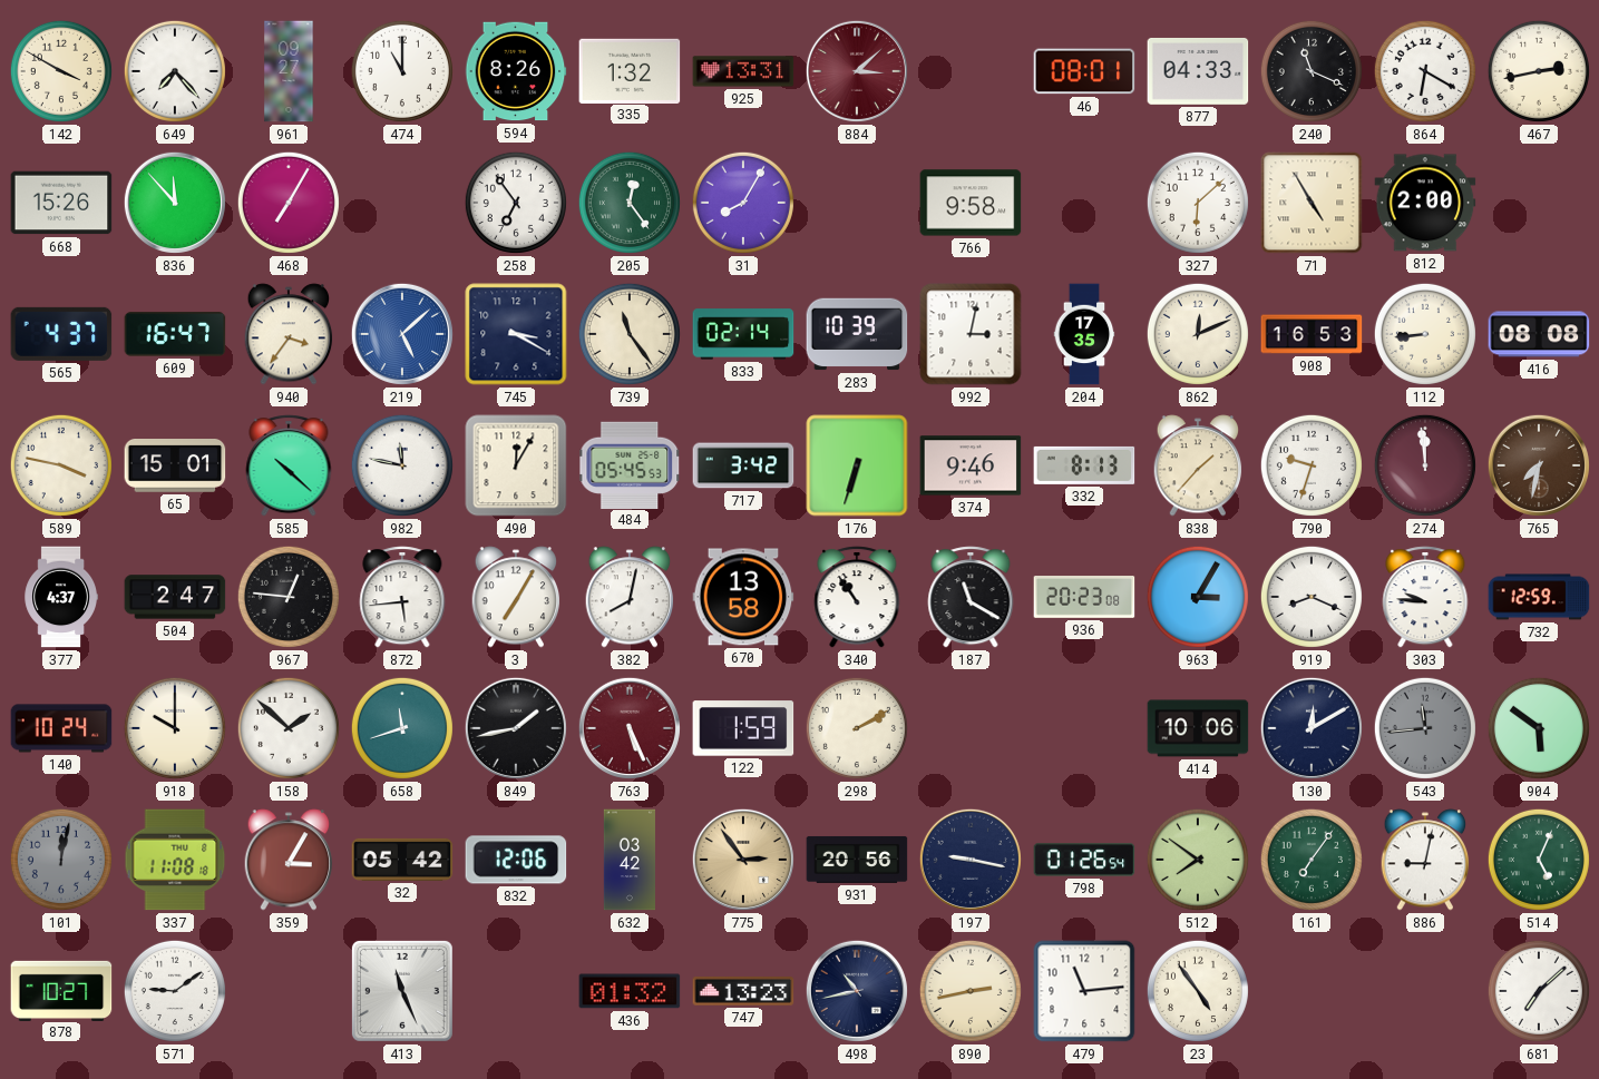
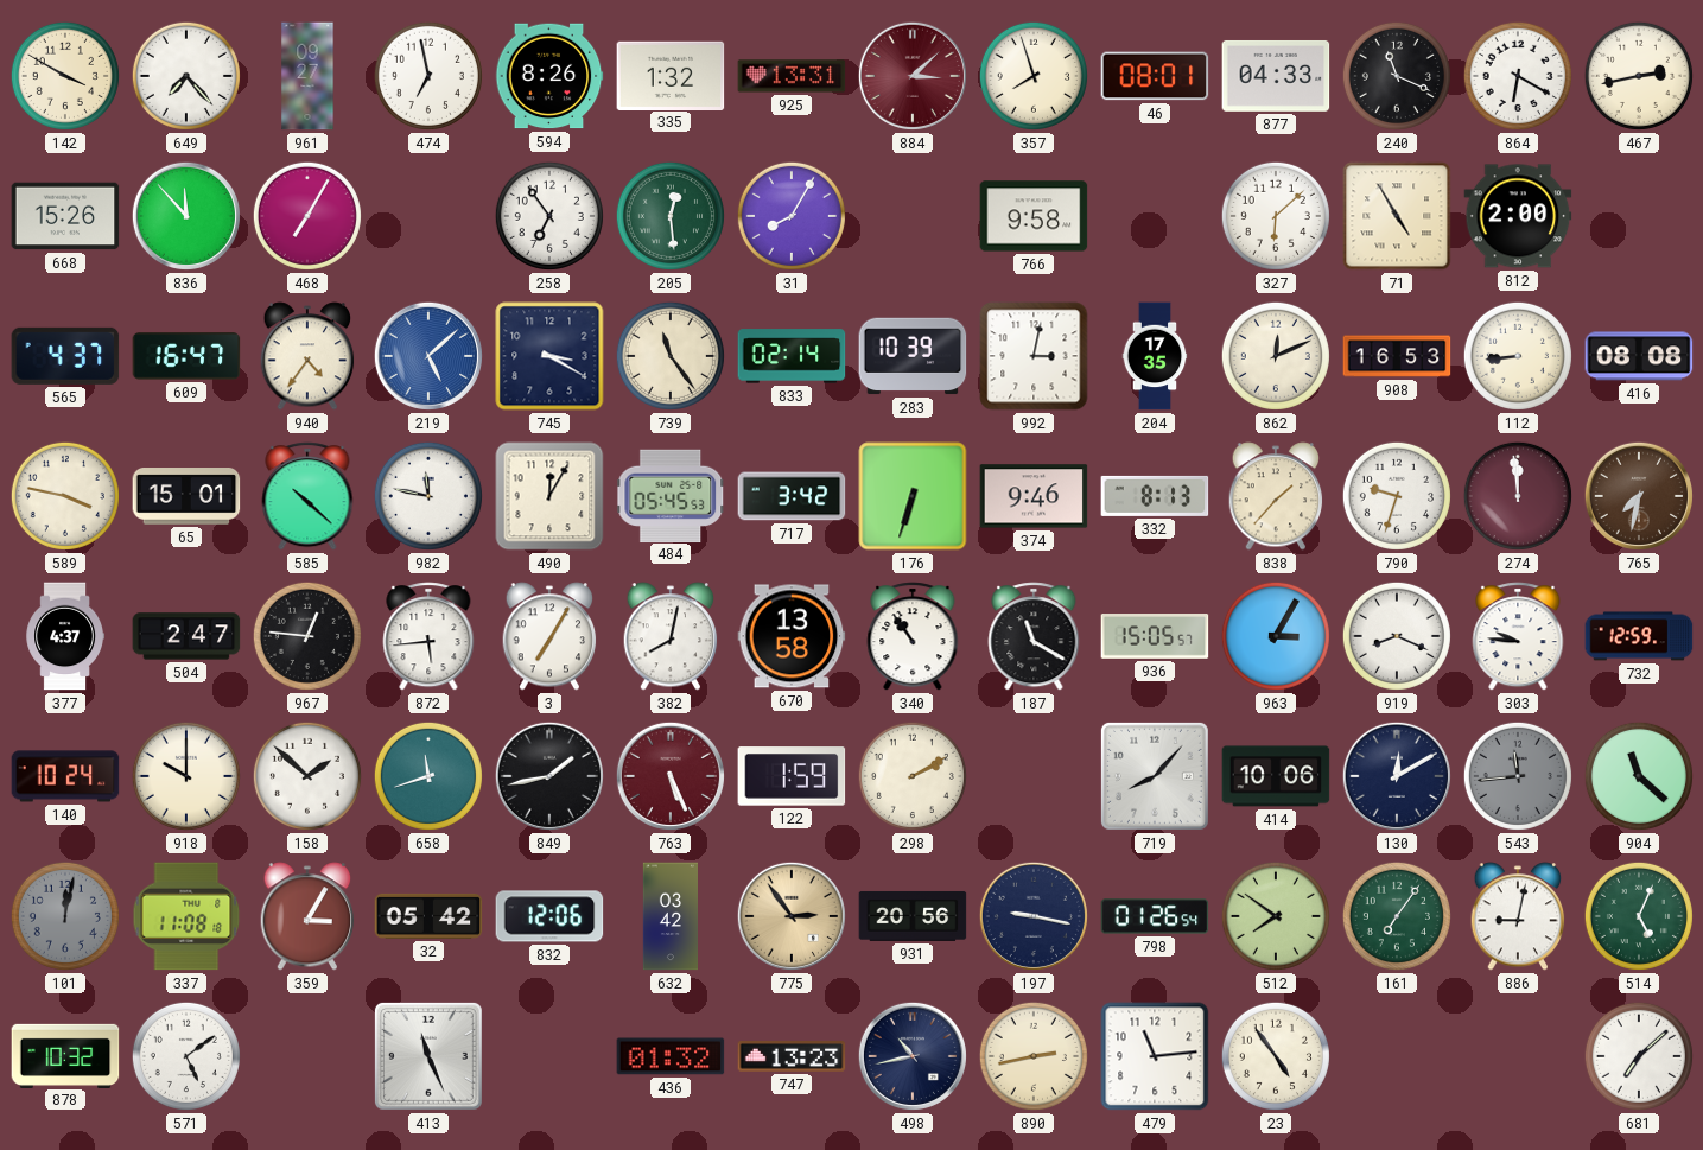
474: 11:00 -> 6:58
357: none -> 7:57
205: 12:24 -> 12:29
940: 3:36 -> 4:36
936: 20:23 -> 15:05
719: none -> 8:07
904: 5:51 -> 11:22
878: 10:27 -> 10:32
571: 9:09 -> 5:09
